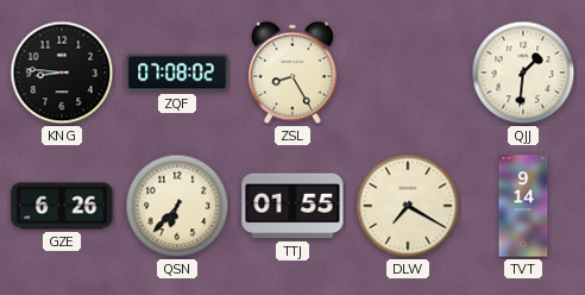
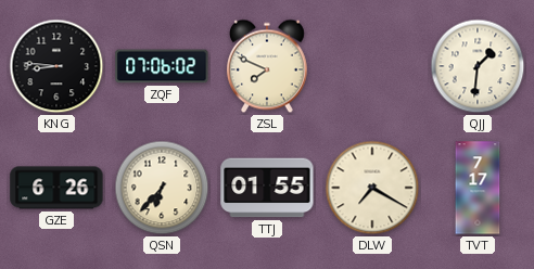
ZQF: 07:08 -> 07:06
ZSL: 8:25 -> 7:49
TVT: 9:14 -> 7:17
